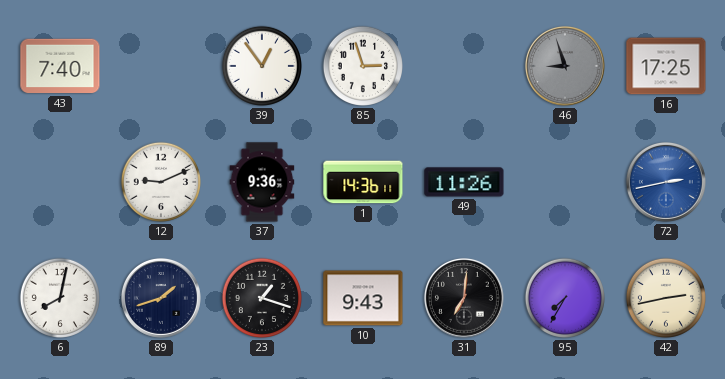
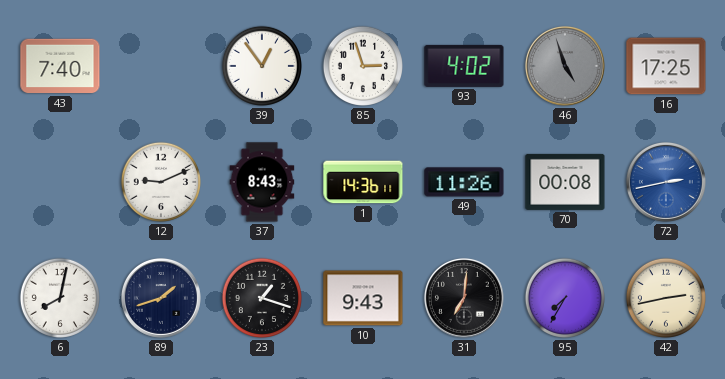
93: none -> 4:02
46: 8:57 -> 4:57
37: 9:36 -> 8:43
70: none -> 00:08
